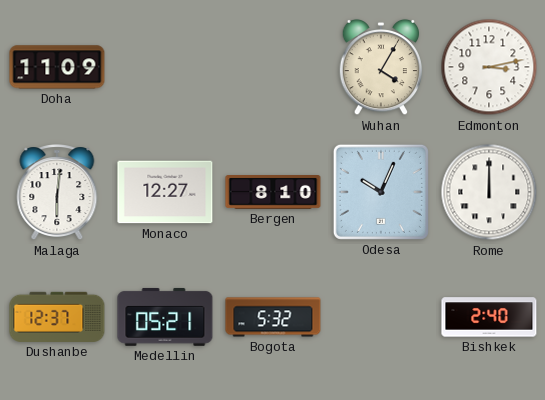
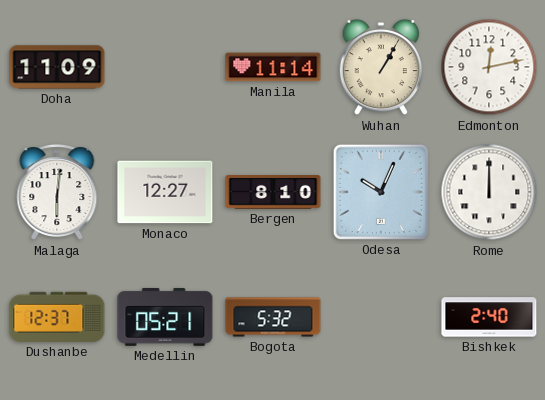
Manila: none -> 11:14
Wuhan: 4:05 -> 1:05
Edmonton: 3:13 -> 12:13
